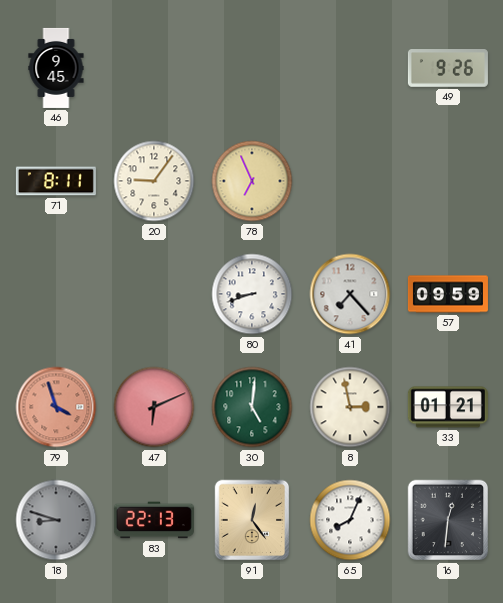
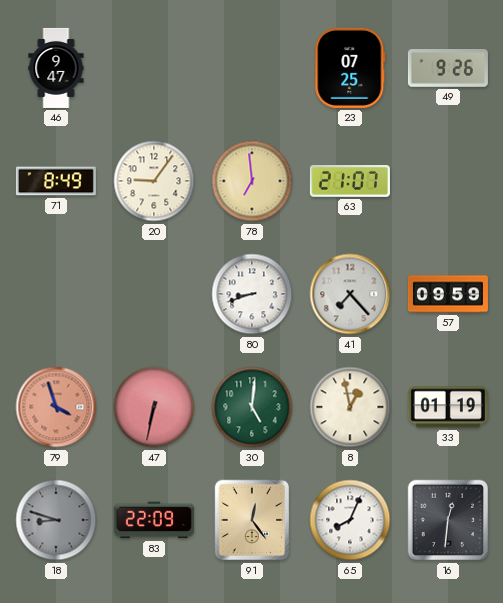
46: 9:45 -> 9:47
23: none -> 07:25
71: 8:11 -> 8:49
78: 6:56 -> 6:59
63: none -> 21:07
47: 6:11 -> 6:32
8: 2:58 -> 12:58
33: 01:21 -> 01:19
83: 22:13 -> 22:09
